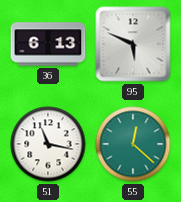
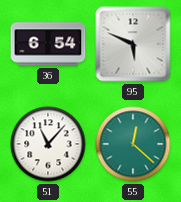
36: 6:13 -> 6:54
51: 11:17 -> 11:07
